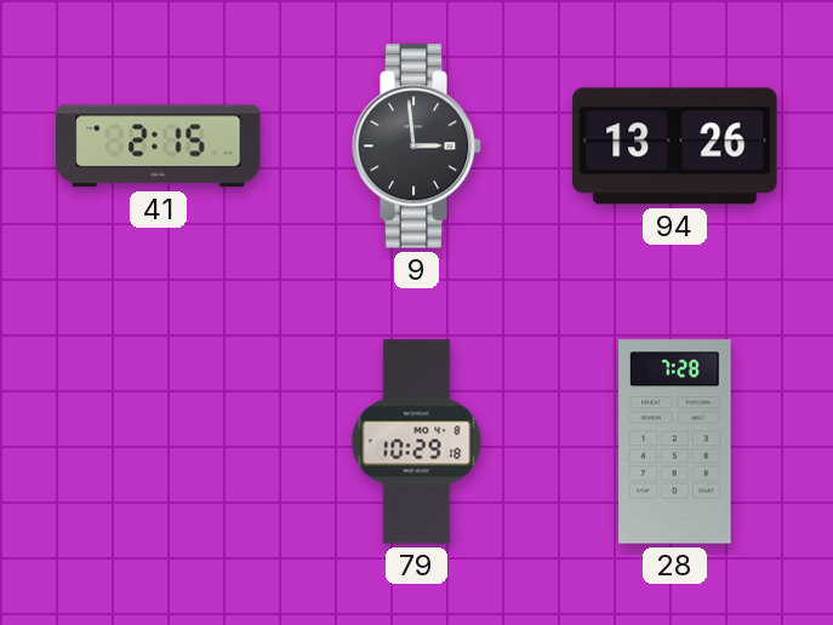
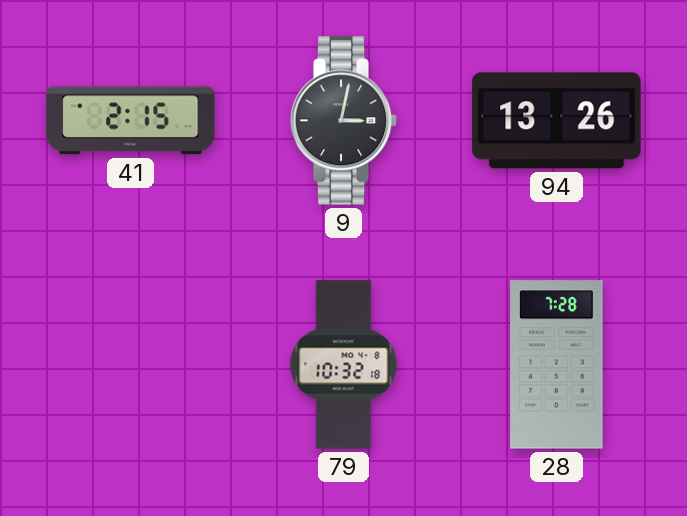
9: 2:59 -> 3:02
79: 10:29 -> 10:32
